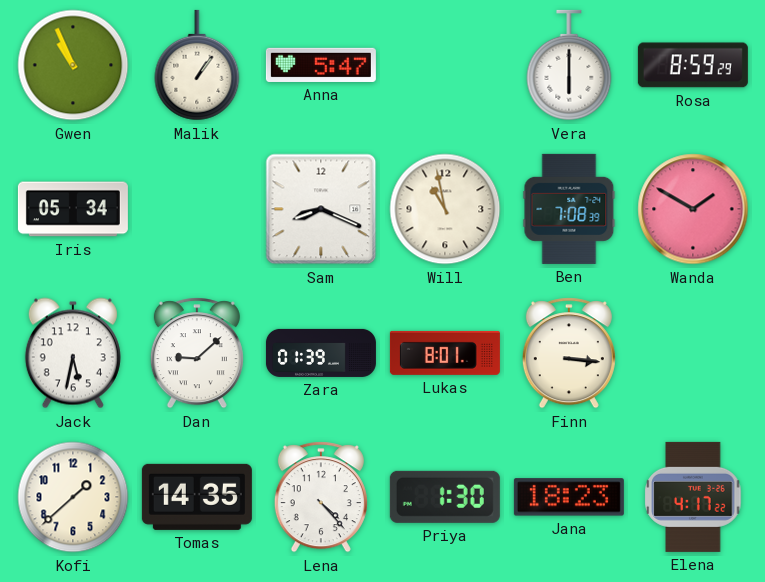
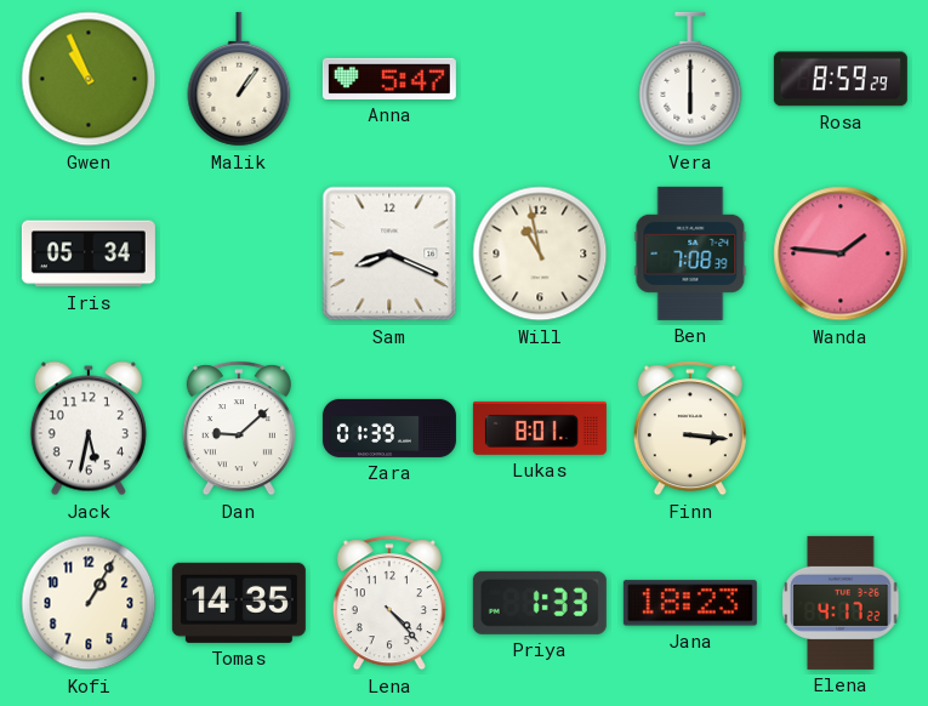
Wanda: 1:50 -> 1:46
Kofi: 1:38 -> 1:05
Priya: 1:30 -> 1:33
